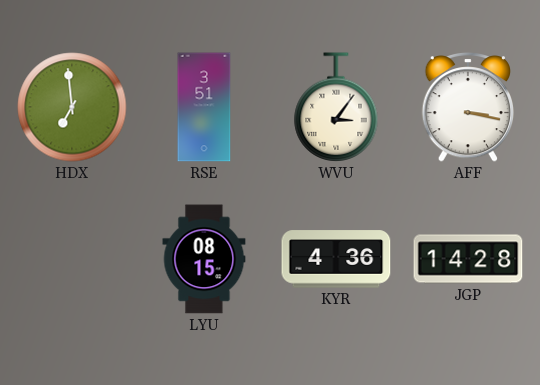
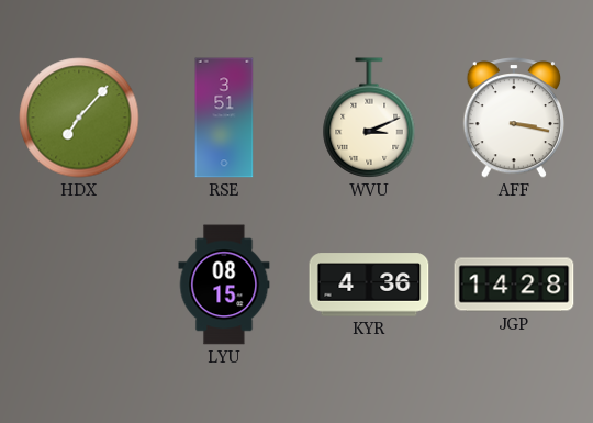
HDX: 6:59 -> 7:07
WVU: 3:06 -> 3:11
